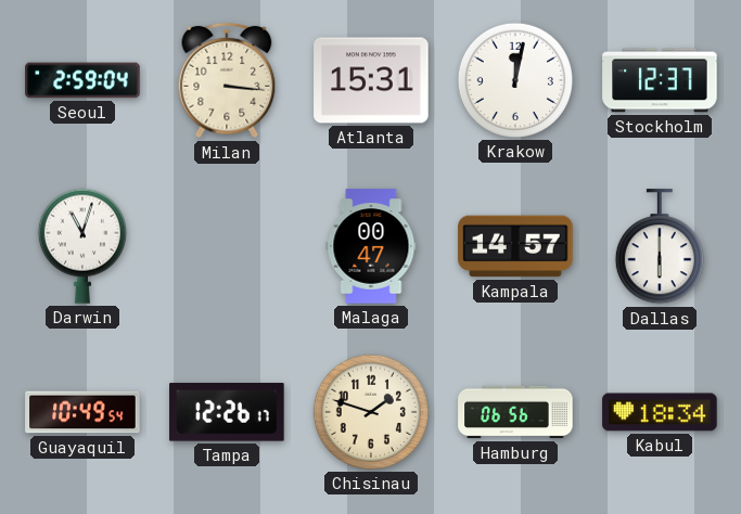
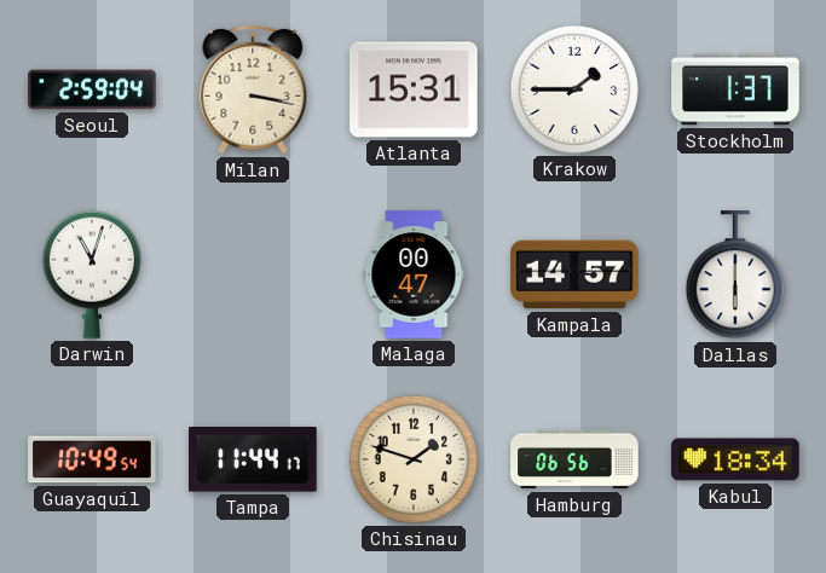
Milan: 3:16 -> 3:17
Krakow: 12:02 -> 1:45
Stockholm: 12:37 -> 1:37
Tampa: 12:26 -> 11:44
